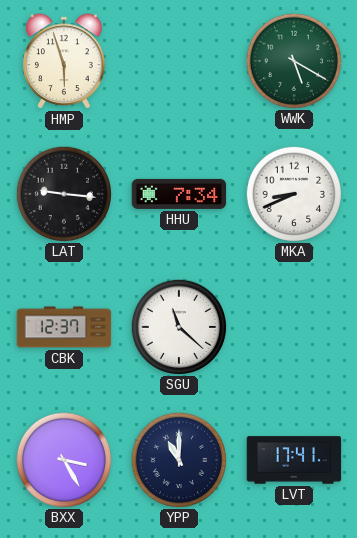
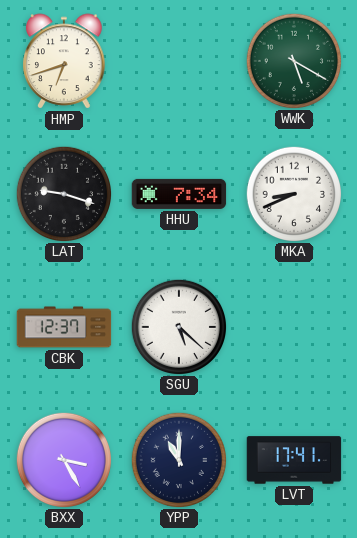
HMP: 5:57 -> 6:42
LAT: 9:16 -> 9:18
SGU: 11:22 -> 5:22
